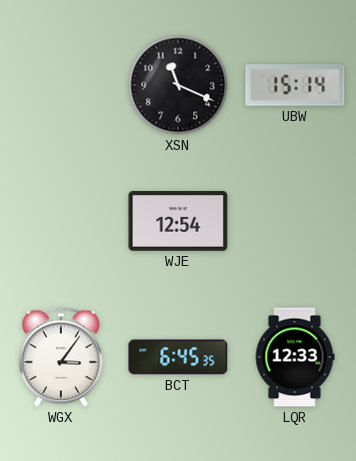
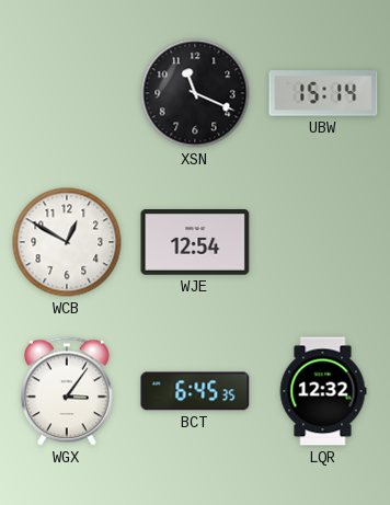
WCB: none -> 12:50
LQR: 12:33 -> 12:32
